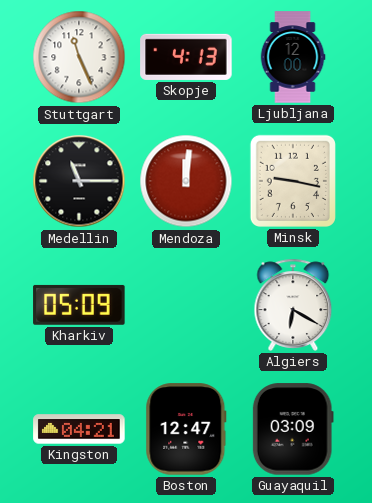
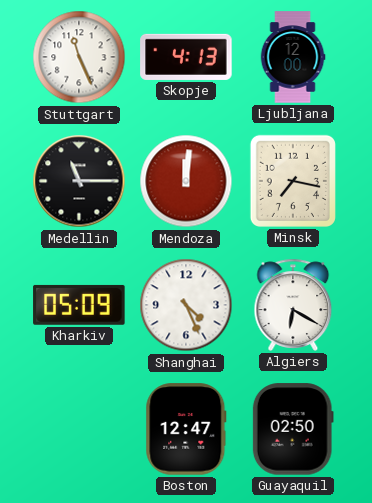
Minsk: 9:17 -> 7:17
Shanghai: none -> 4:26
Kingston: 04:21 -> none
Guayaquil: 03:09 -> 02:50
